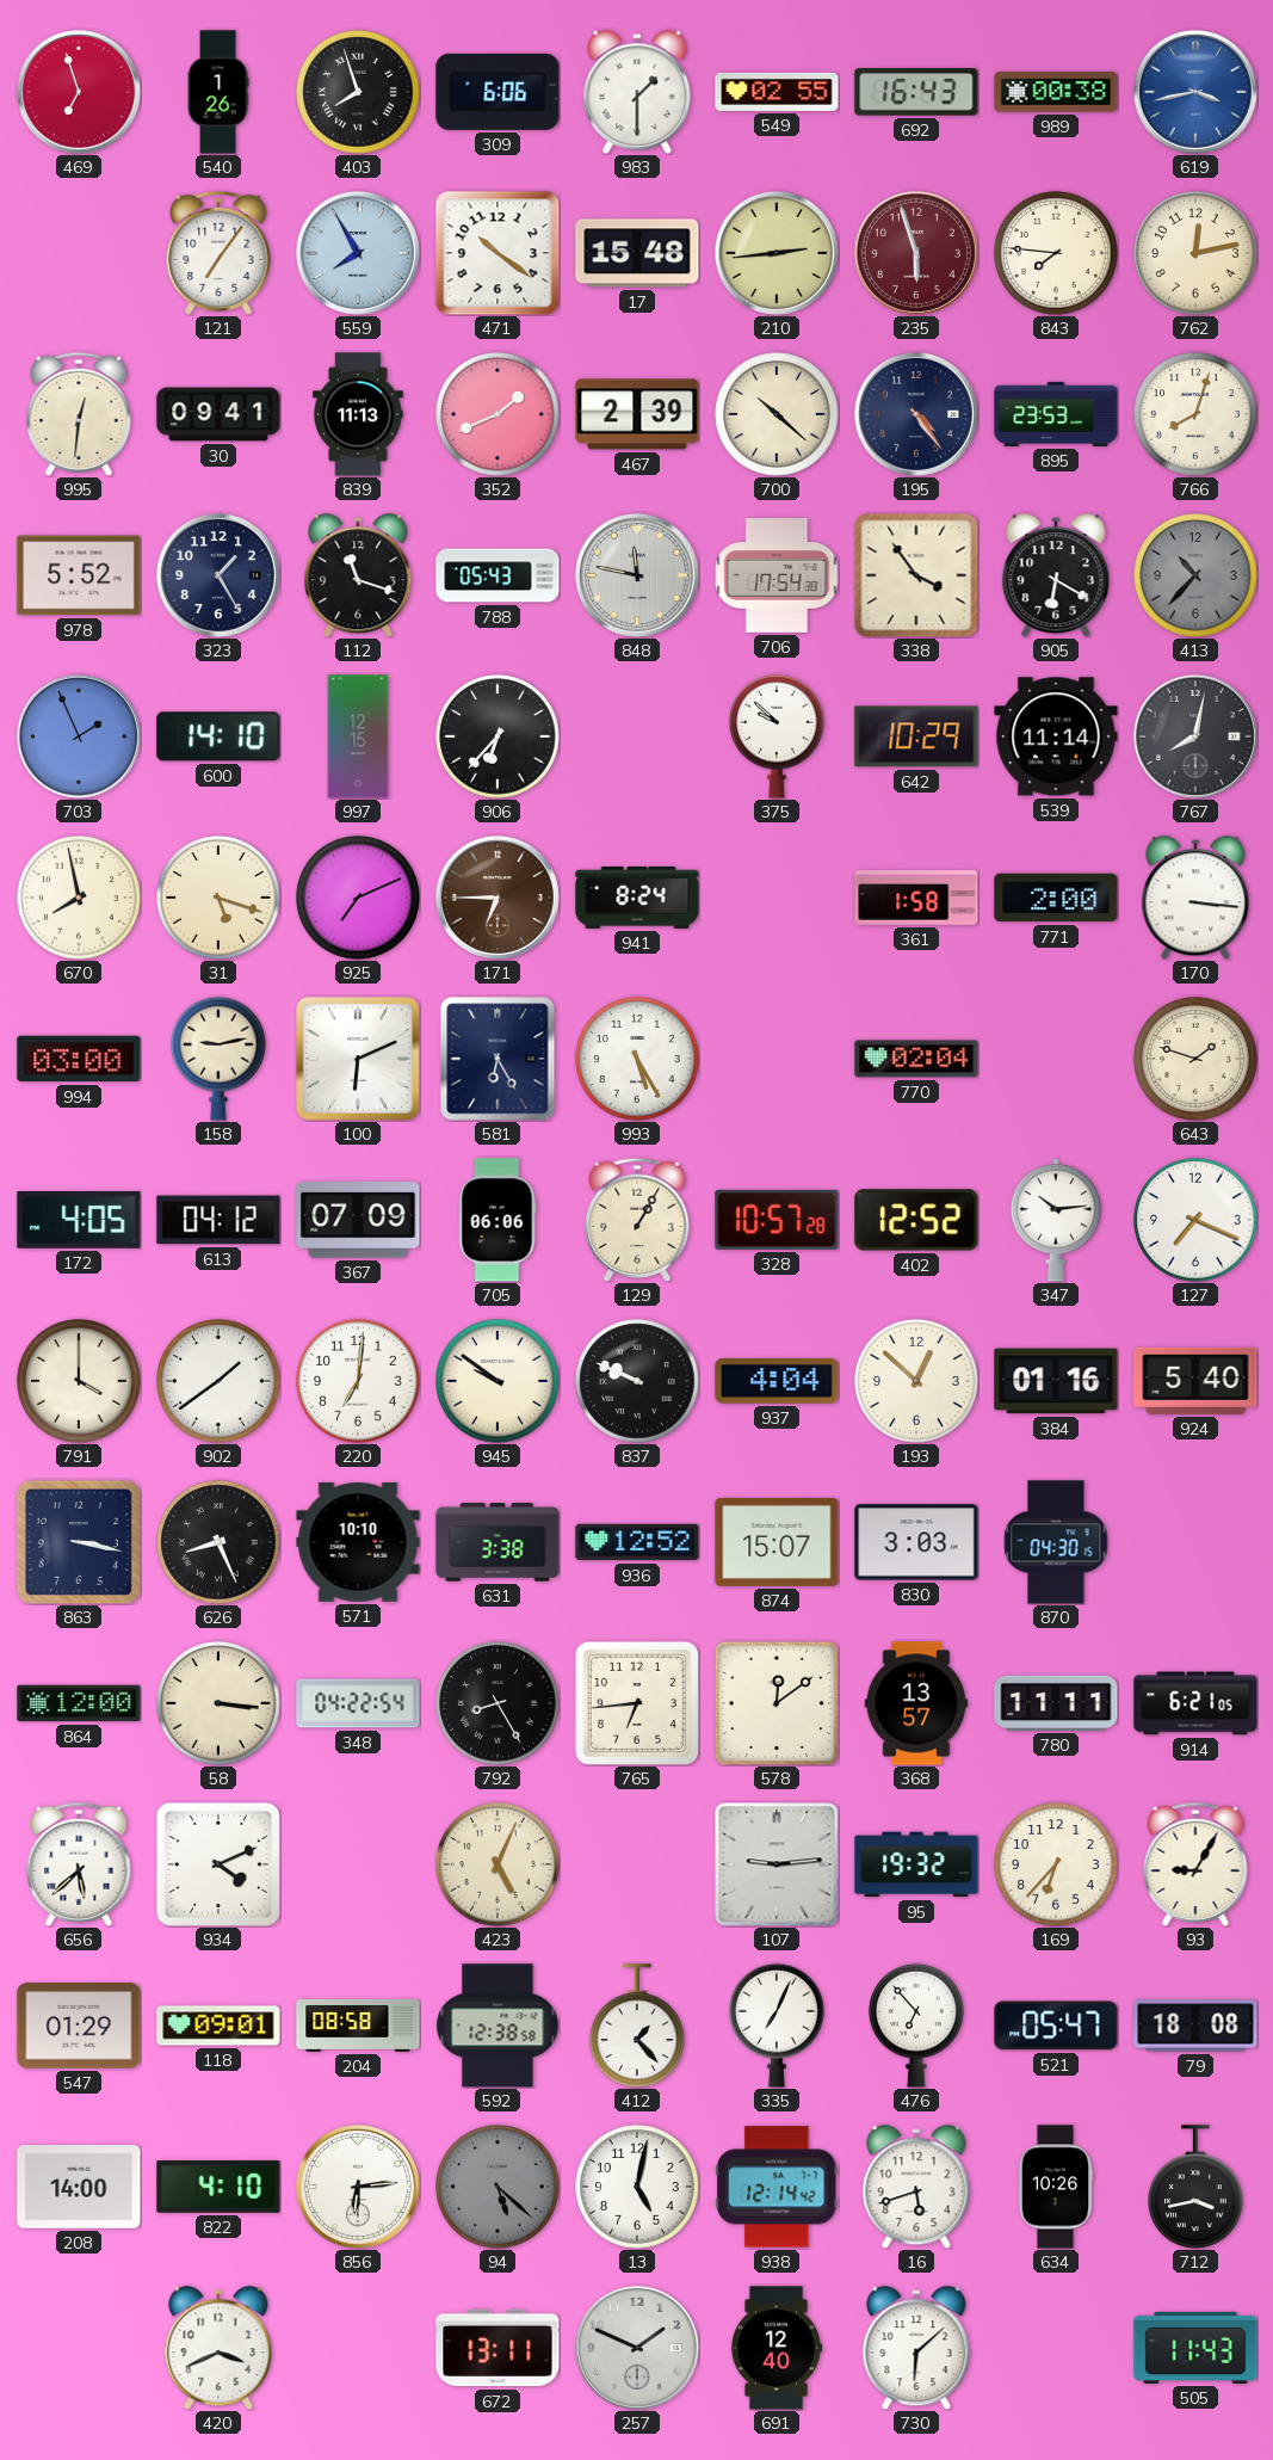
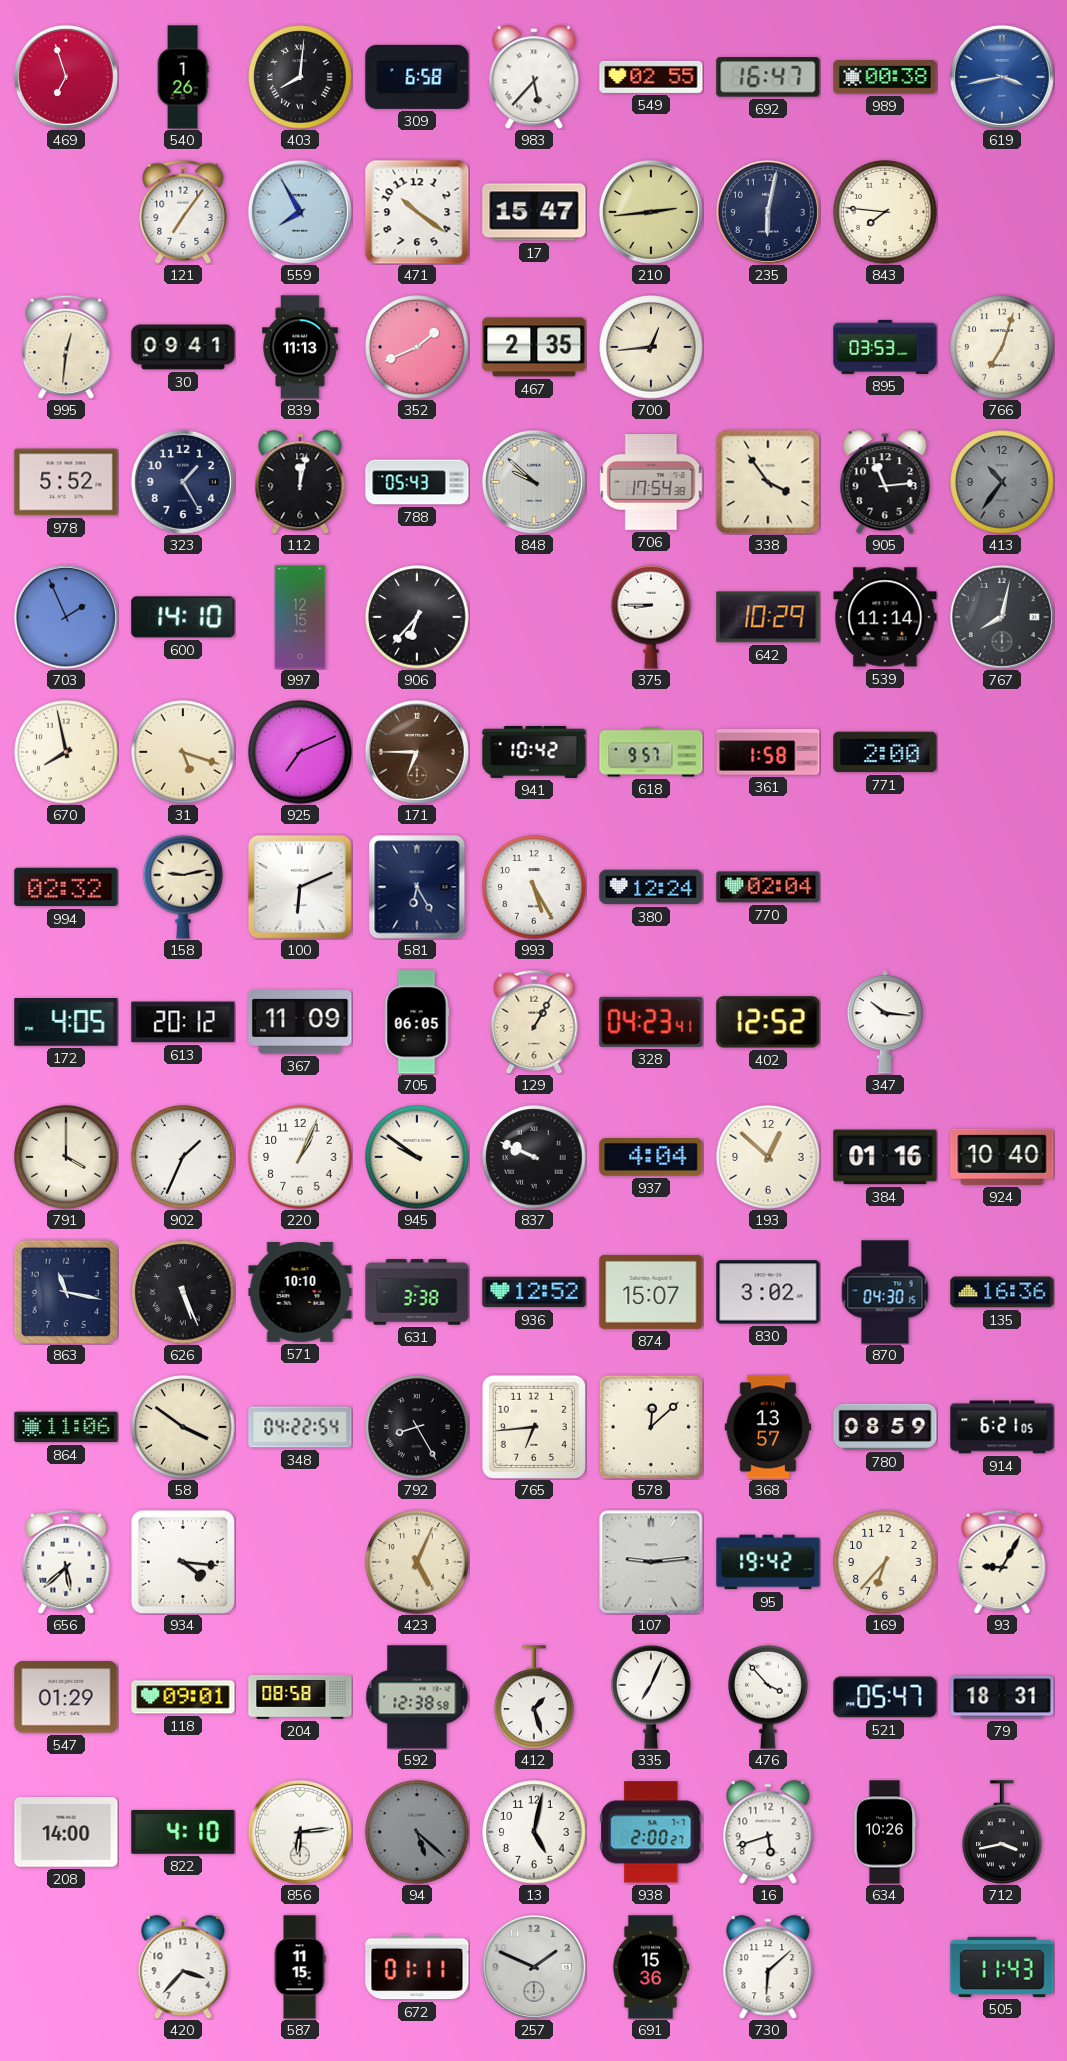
403: 7:57 -> 8:01
309: 6:06 -> 6:58
983: 1:30 -> 5:37
692: 16:43 -> 16:47
17: 15:48 -> 15:47
235: 5:57 -> 6:02
235 dial: burgundy -> navy
762: 12:13 -> none
467: 2:39 -> 2:35
700: 10:22 -> 12:44
195: 4:24 -> none
895: 23:53 -> 03:53
766: 8:03 -> 7:03
112: 11:18 -> 12:02
848: 11:47 -> 9:52
905: 6:20 -> 11:14
413: 10:37 -> 10:36
375: 9:52 -> 8:45
941: 8:24 -> 10:42
618: none -> 9:57
170: 3:16 -> none
994: 03:00 -> 02:32
380: none -> 12:24
643: 1:48 -> none
613: 04:12 -> 20:12
367: 07:09 -> 11:09
705: 06:06 -> 06:05
328: 10:57 -> 04:23
347: 10:14 -> 10:16
127: 7:19 -> none
902: 1:39 -> 1:34
220: 7:01 -> 1:04
924: 5:40 -> 10:40
863: 3:17 -> 11:17
626: 8:26 -> 5:26
830: 3:03 -> 3:02
135: none -> 16:36
864: 12:00 -> 11:06
58: 3:16 -> 3:51
578: 12:09 -> 12:08
780: 11:11 -> 08:59
934: 4:11 -> 4:16
95: 19:32 -> 19:42
412: 1:23 -> 1:27
476: 6:53 -> 3:53
79: 18:08 -> 18:31
938: 12:14 -> 2:00
420: 3:41 -> 3:37
587: none -> 11:15
672: 13:11 -> 01:11
691: 12:40 -> 15:36
